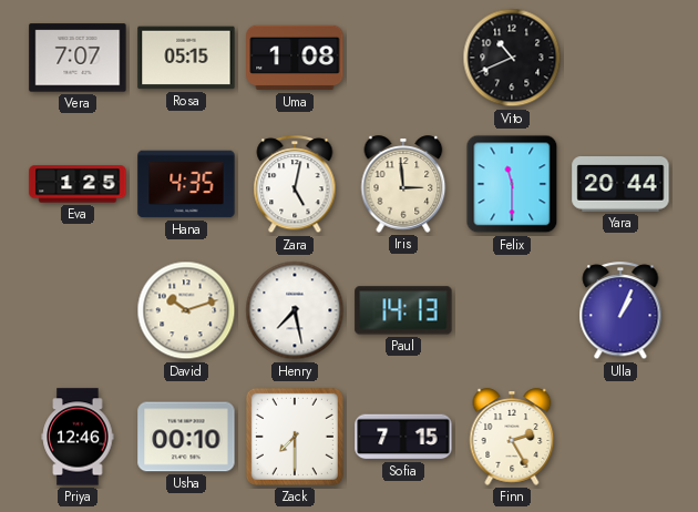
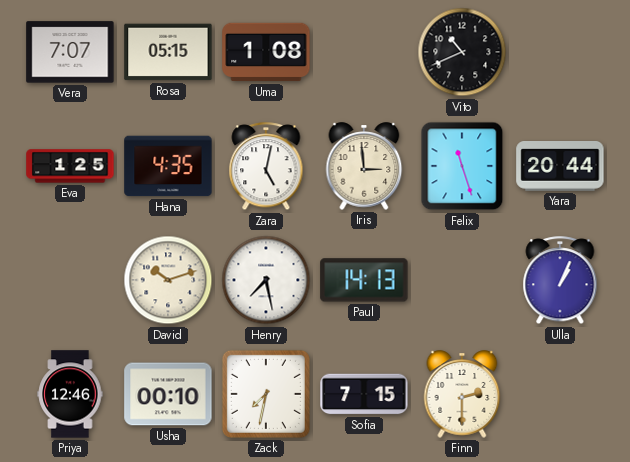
Felix: 11:30 -> 11:27
Zack: 7:30 -> 7:32
Finn: 2:25 -> 2:30
